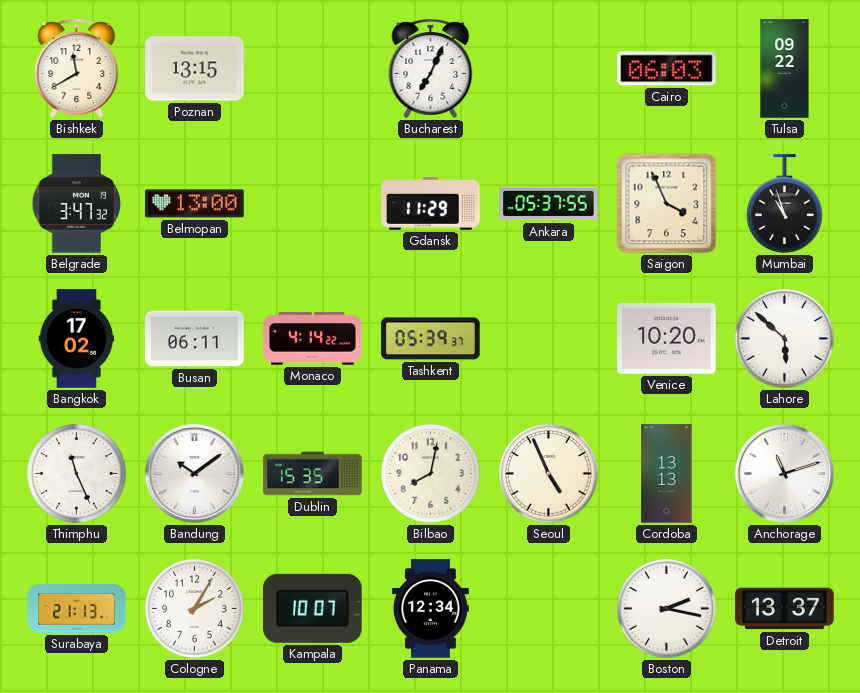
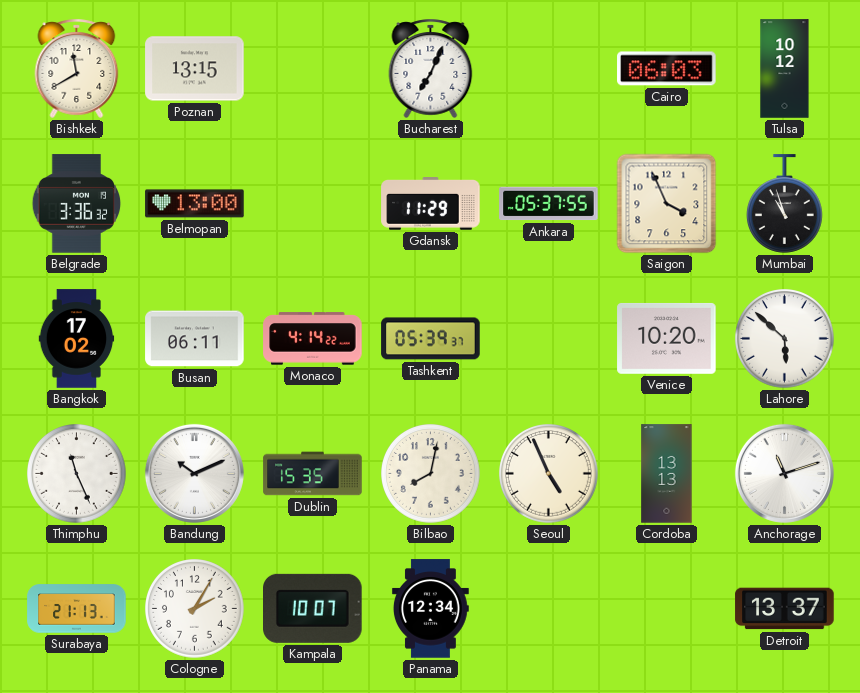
Tulsa: 09:22 -> 10:12
Belgrade: 3:47 -> 3:36
Bandung: 10:09 -> 10:11
Boston: 2:17 -> none
